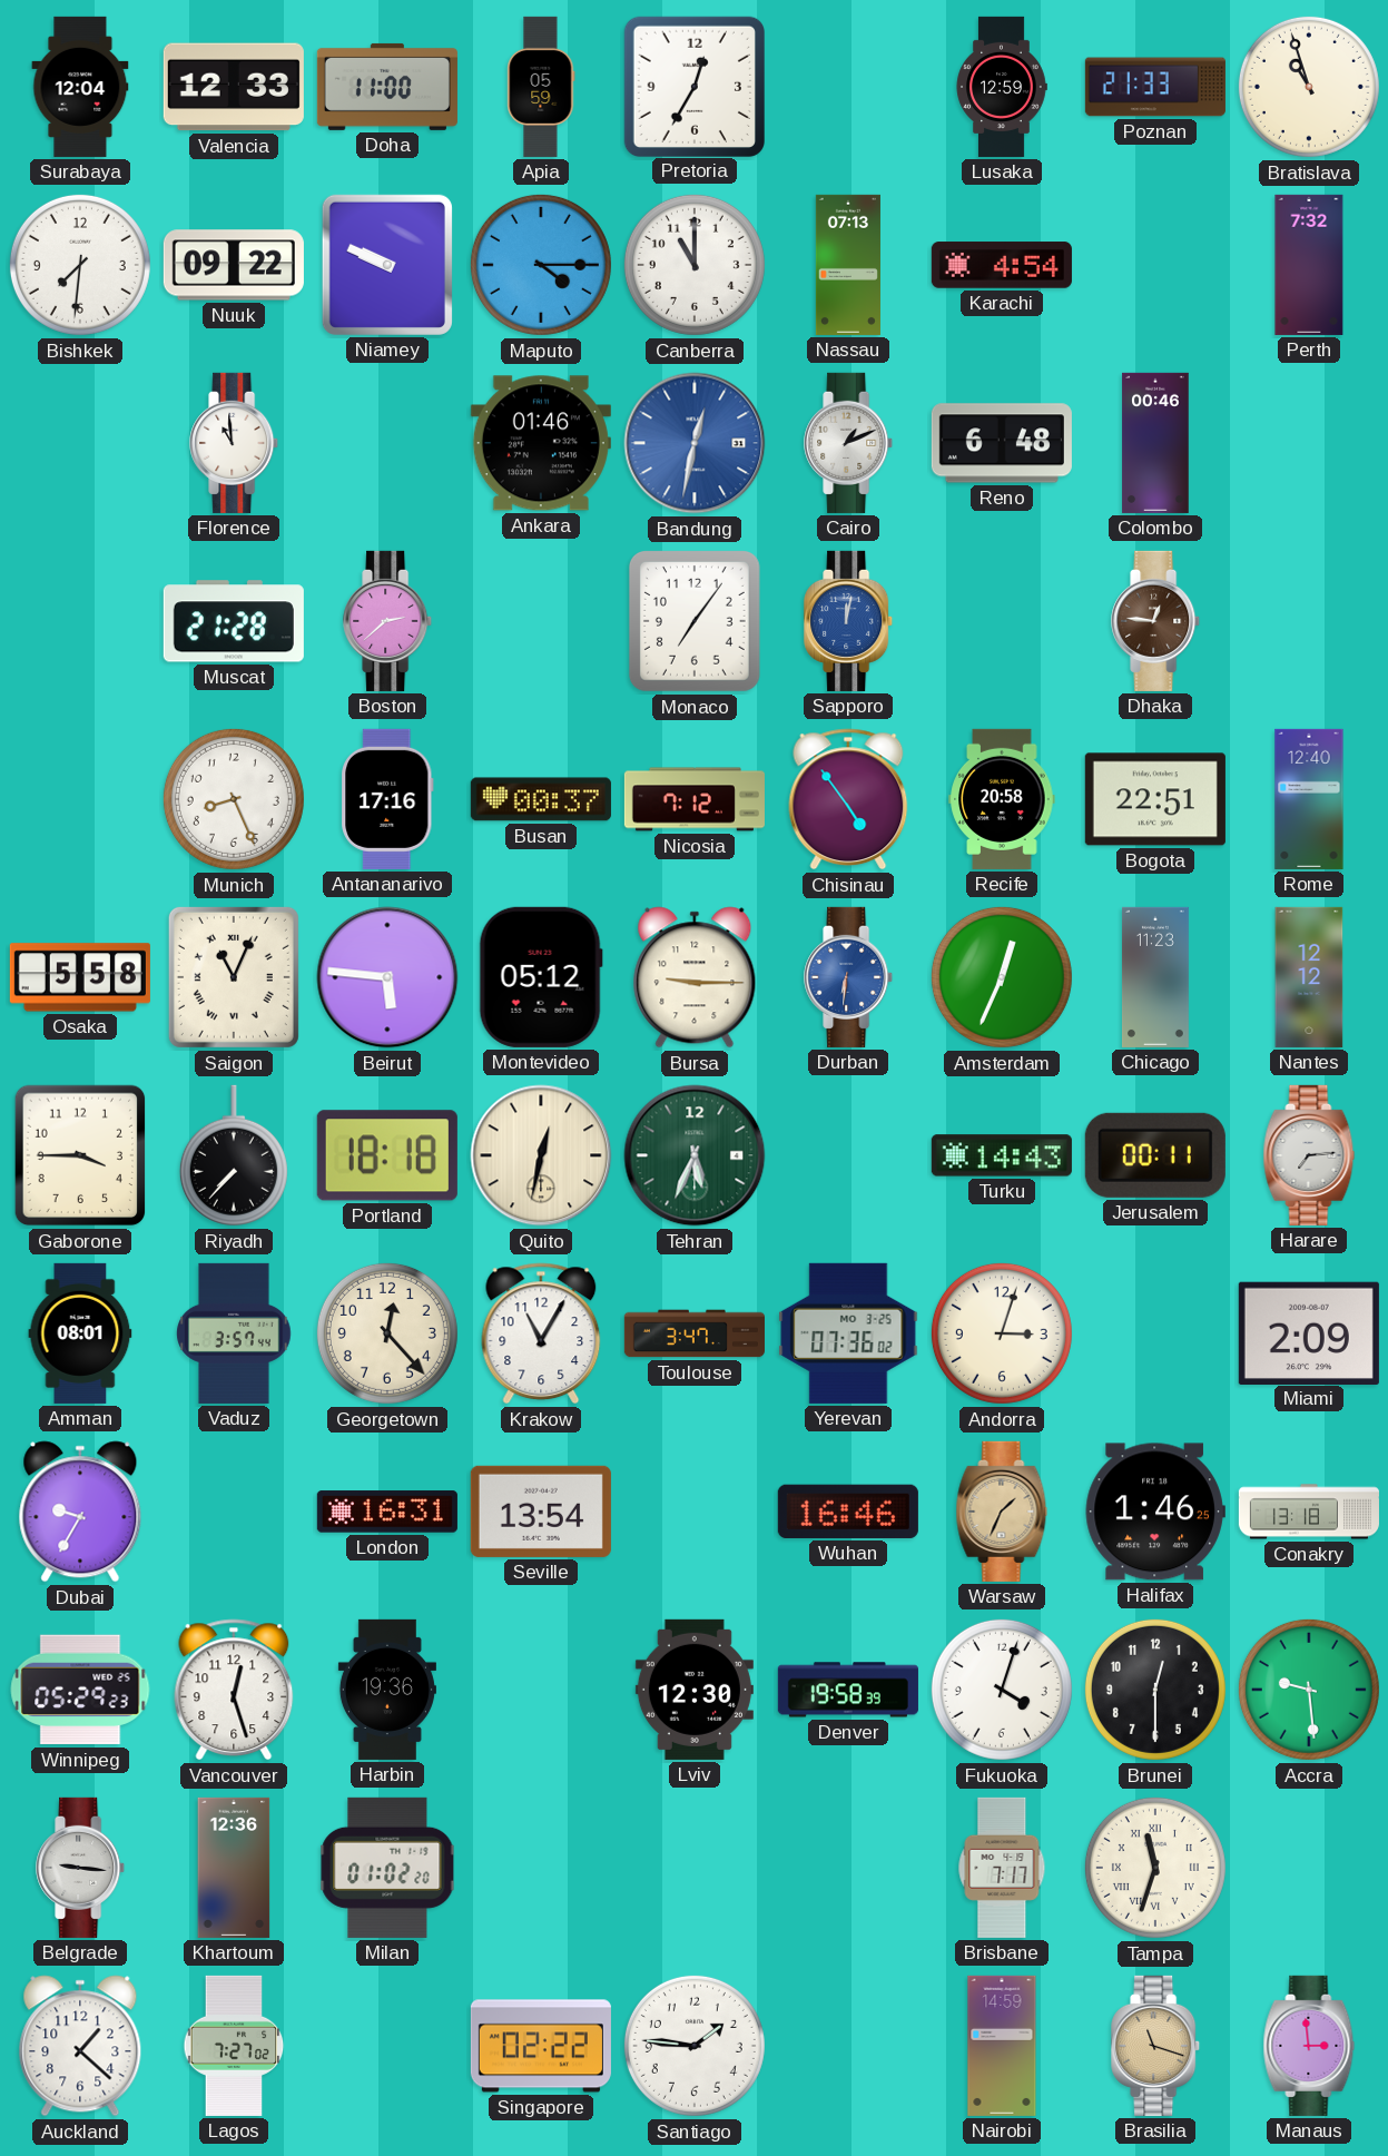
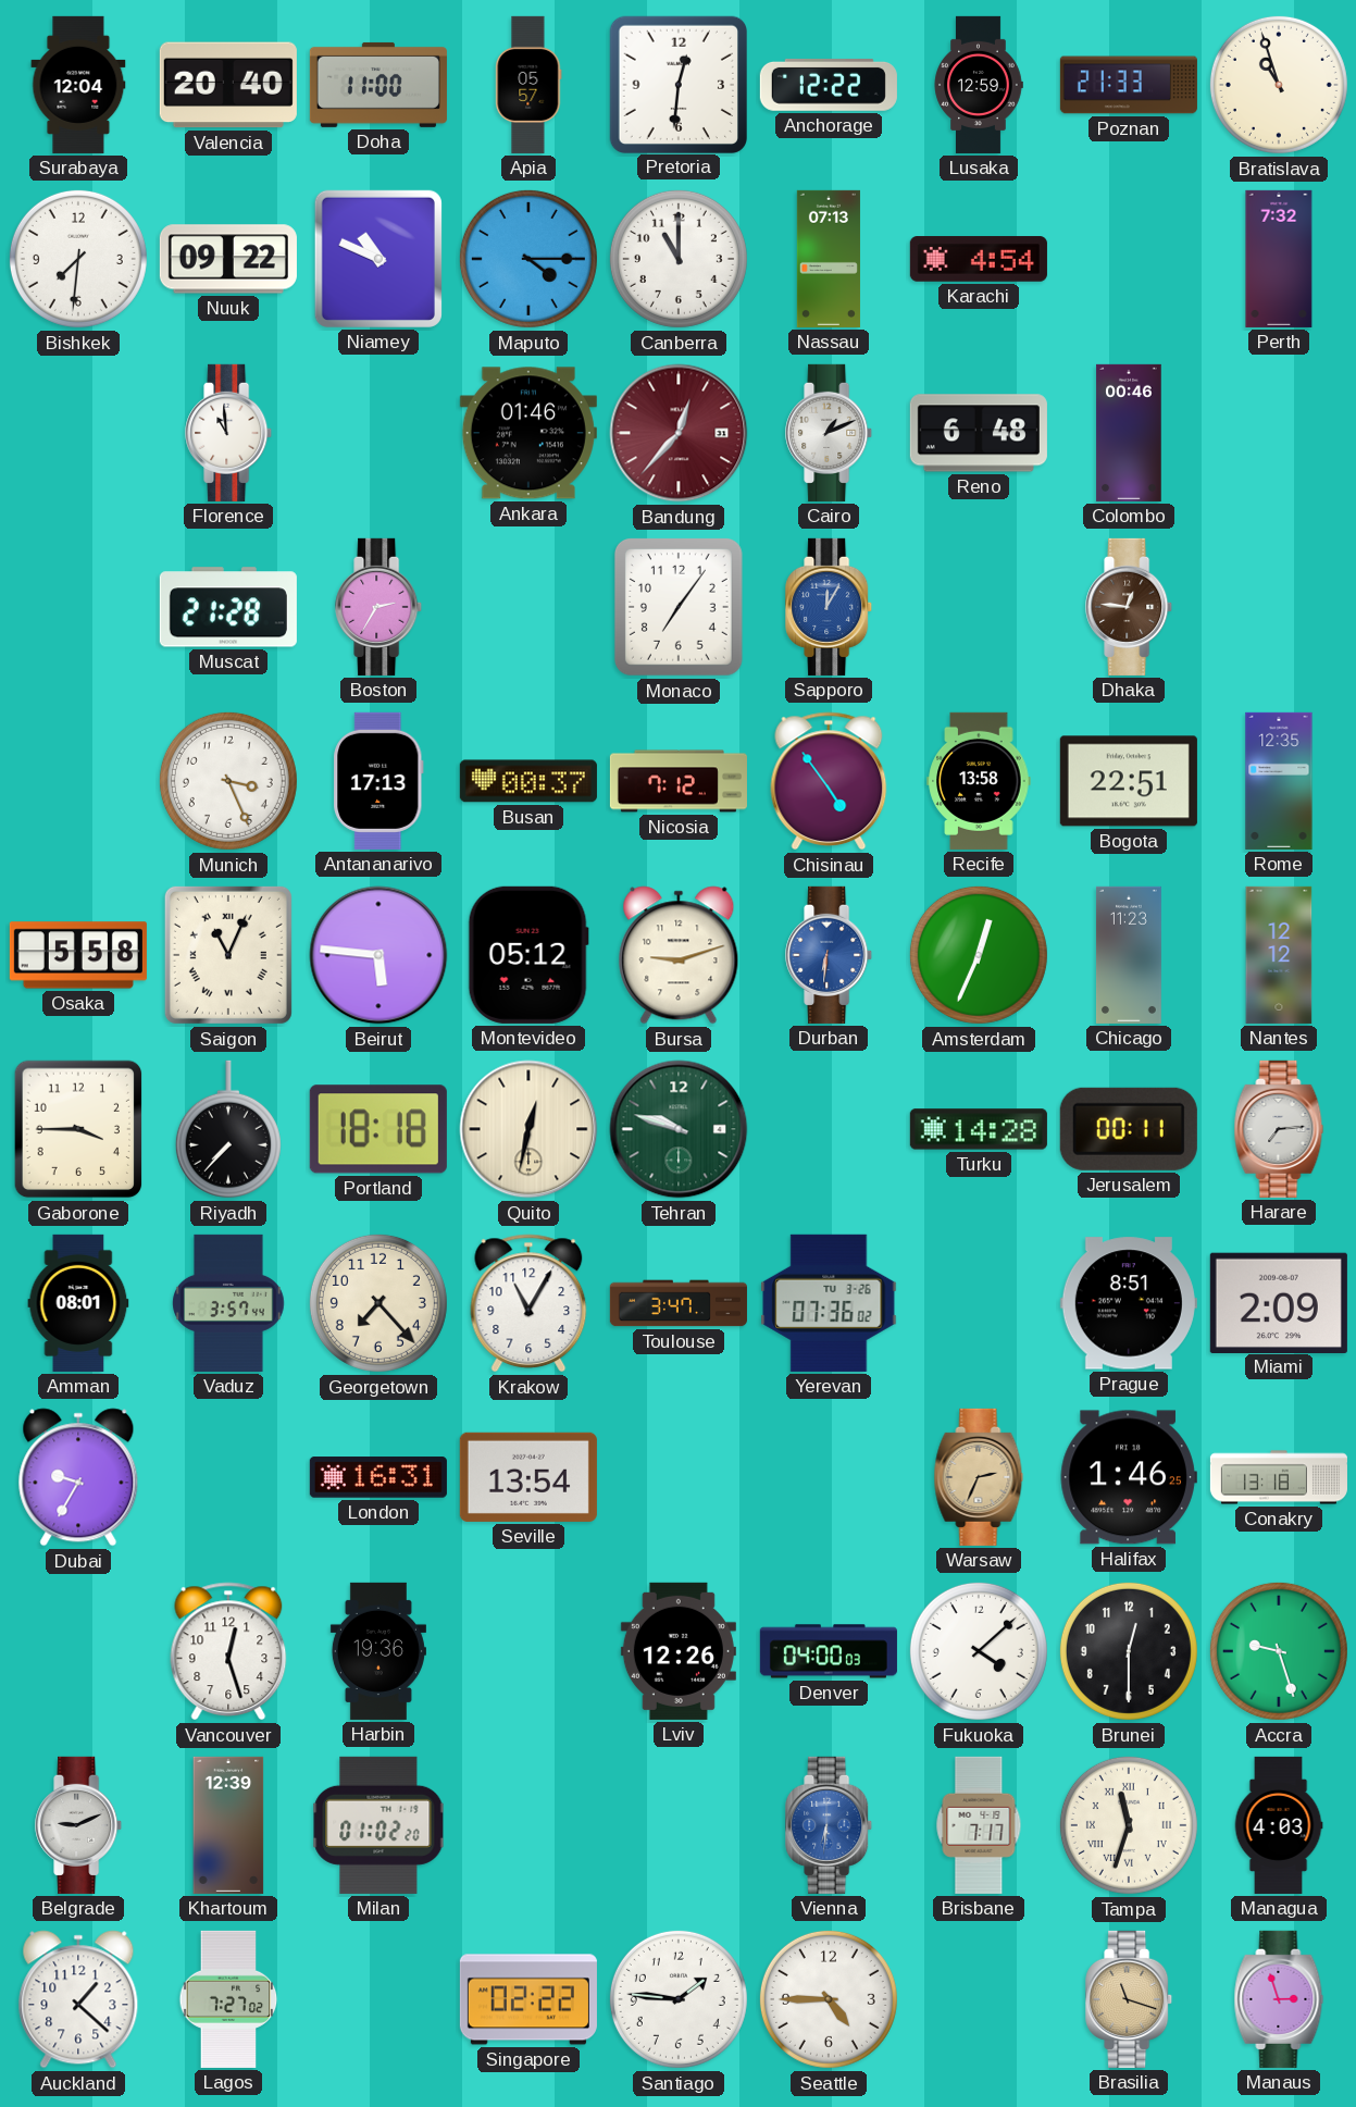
Valencia: 12:33 -> 20:40
Apia: 05:59 -> 05:57
Pretoria: 12:35 -> 12:31
Anchorage: none -> 12:22
Niamey: 9:49 -> 10:49
Bandung: 12:32 -> 12:37
Bandung dial: blue -> burgundy
Boston: 2:38 -> 2:35
Sapporo: 12:02 -> 12:05
Munich: 8:26 -> 3:26
Antananarivo: 17:16 -> 17:13
Recife: 20:58 -> 13:58
Rome: 12:40 -> 12:35
Bursa: 9:15 -> 9:12
Tehran: 5:34 -> 9:48
Turku: 14:43 -> 14:28
Georgetown: 12:23 -> 7:23
Yerevan date: MO 3-25 -> TU 3-26
Andorra: 3:03 -> none
Prague: none -> 8:51
Wuhan: 16:46 -> none
Warsaw: 1:34 -> 2:34
Winnipeg: 05:29 -> none
Lviv: 12:30 -> 12:26
Denver: 19:58 -> 04:00
Fukuoka: 4:03 -> 4:08
Accra: 9:29 -> 9:27
Belgrade: 9:16 -> 9:11
Khartoum: 12:36 -> 12:39
Vienna: none -> 6:31
Managua: none -> 4:03
Seattle: none -> 4:45
Nairobi: 14:59 -> none
Manaus: 2:59 -> 2:57
